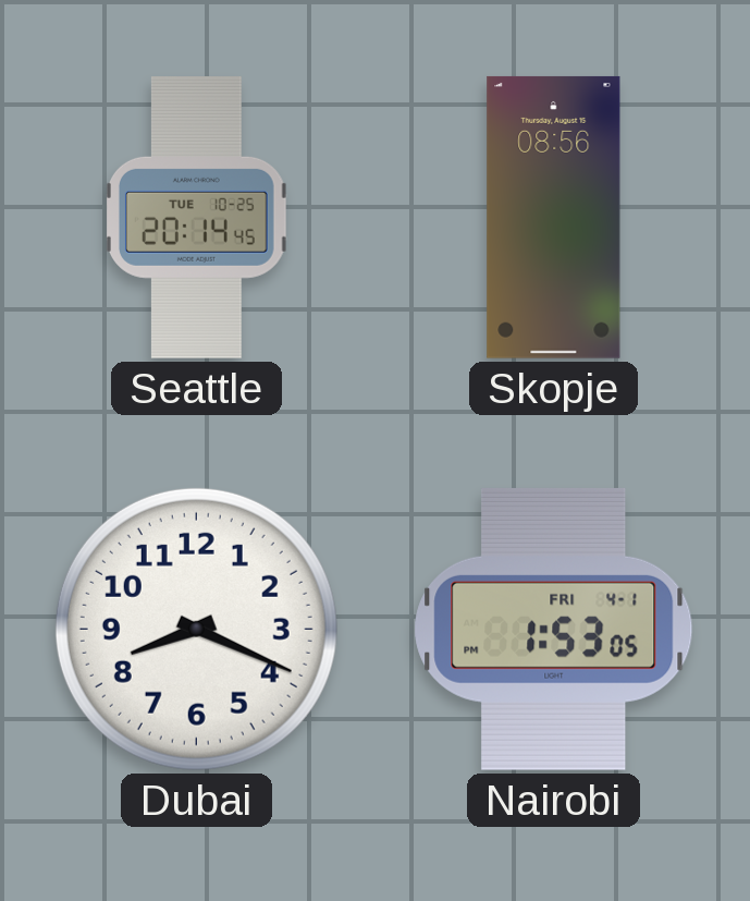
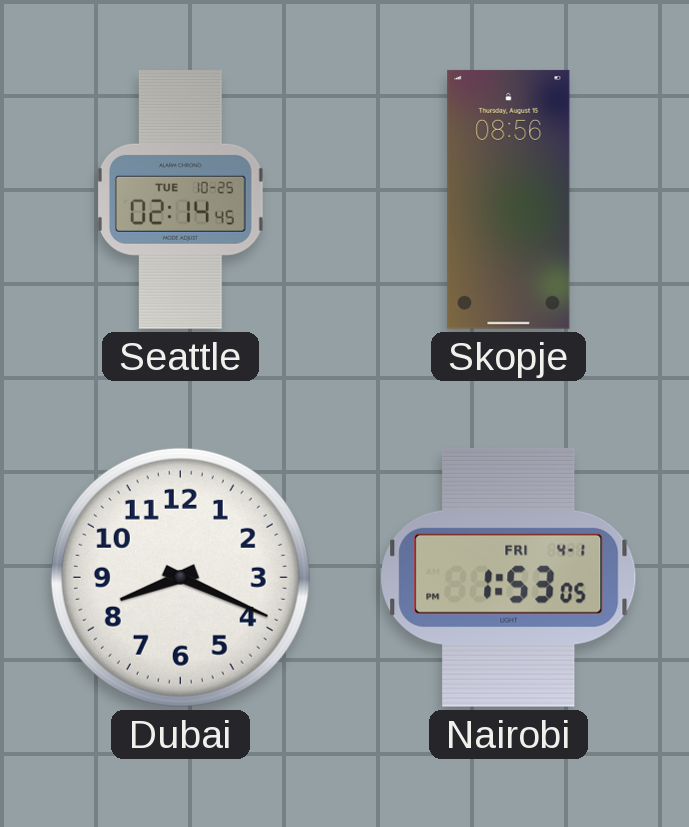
Seattle: 20:14 -> 02:14
